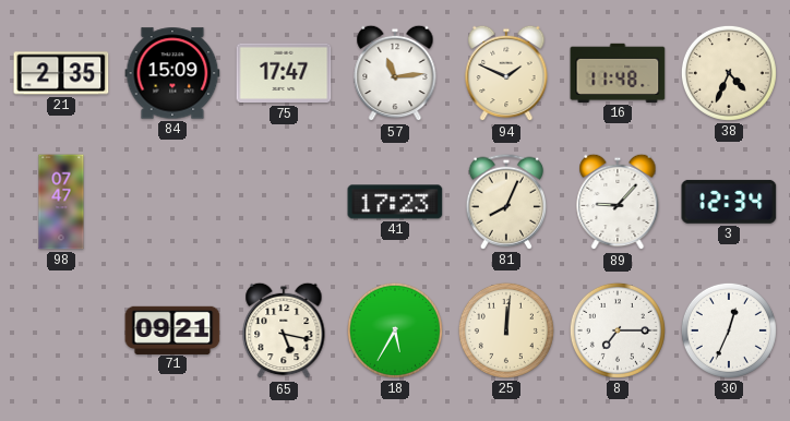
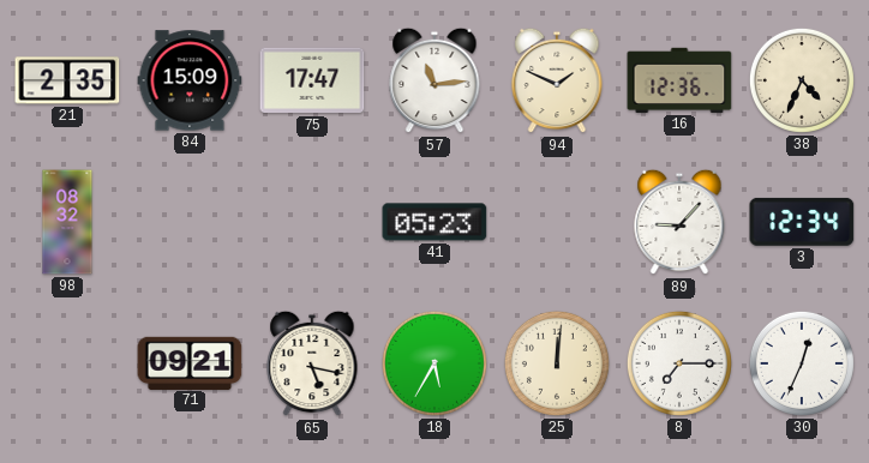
16: 11:48 -> 12:36
98: 07:47 -> 08:32
41: 17:23 -> 05:23
81: 8:04 -> none
